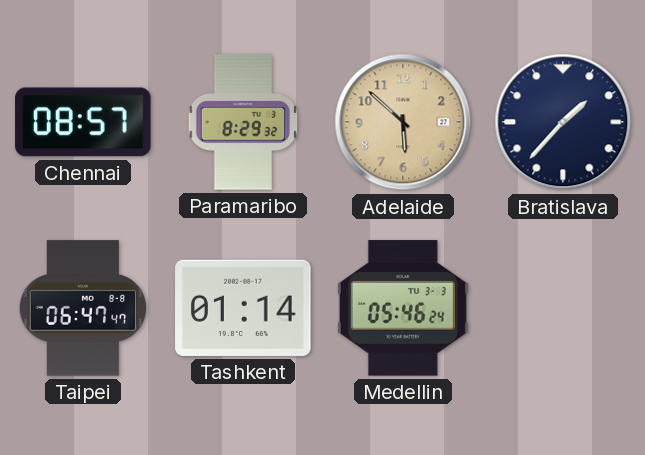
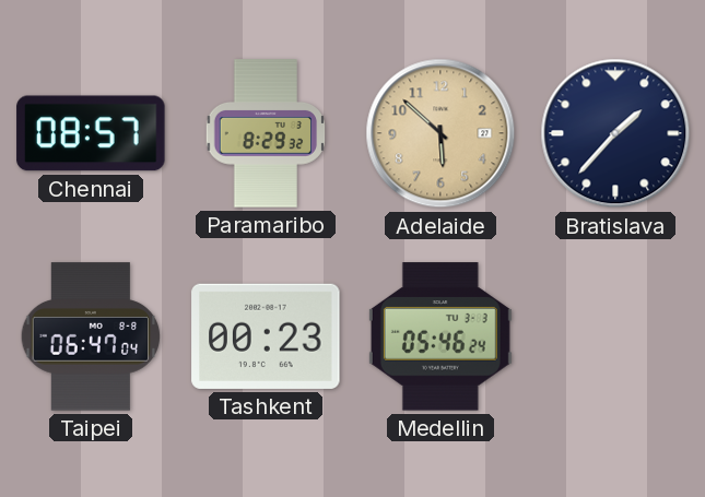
Taipei: 06:47:47 -> 06:47:04
Tashkent: 01:14 -> 00:23
